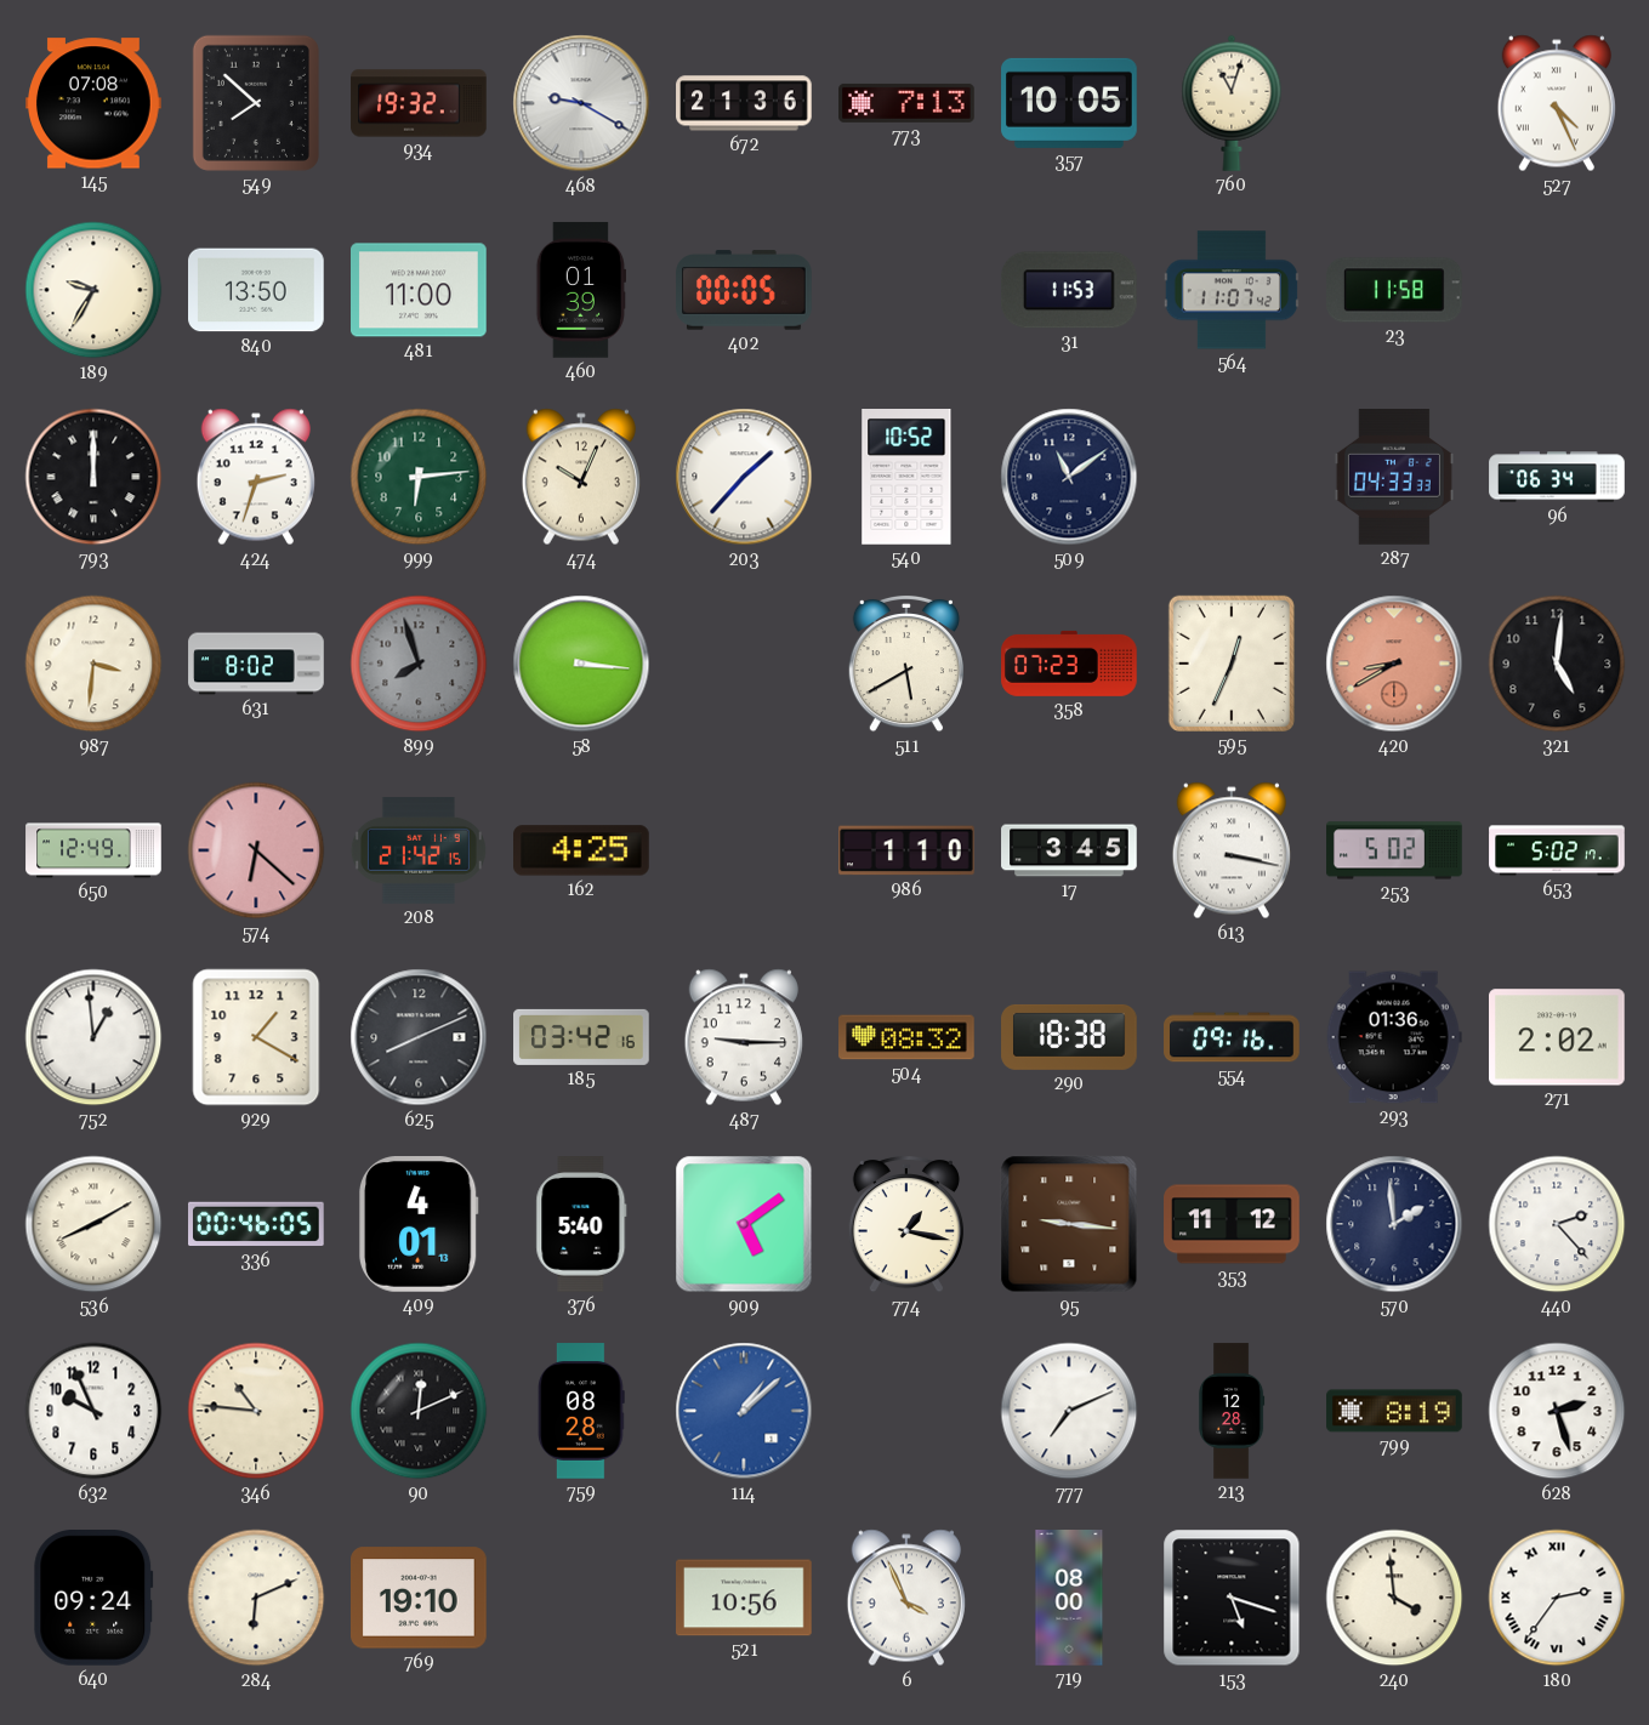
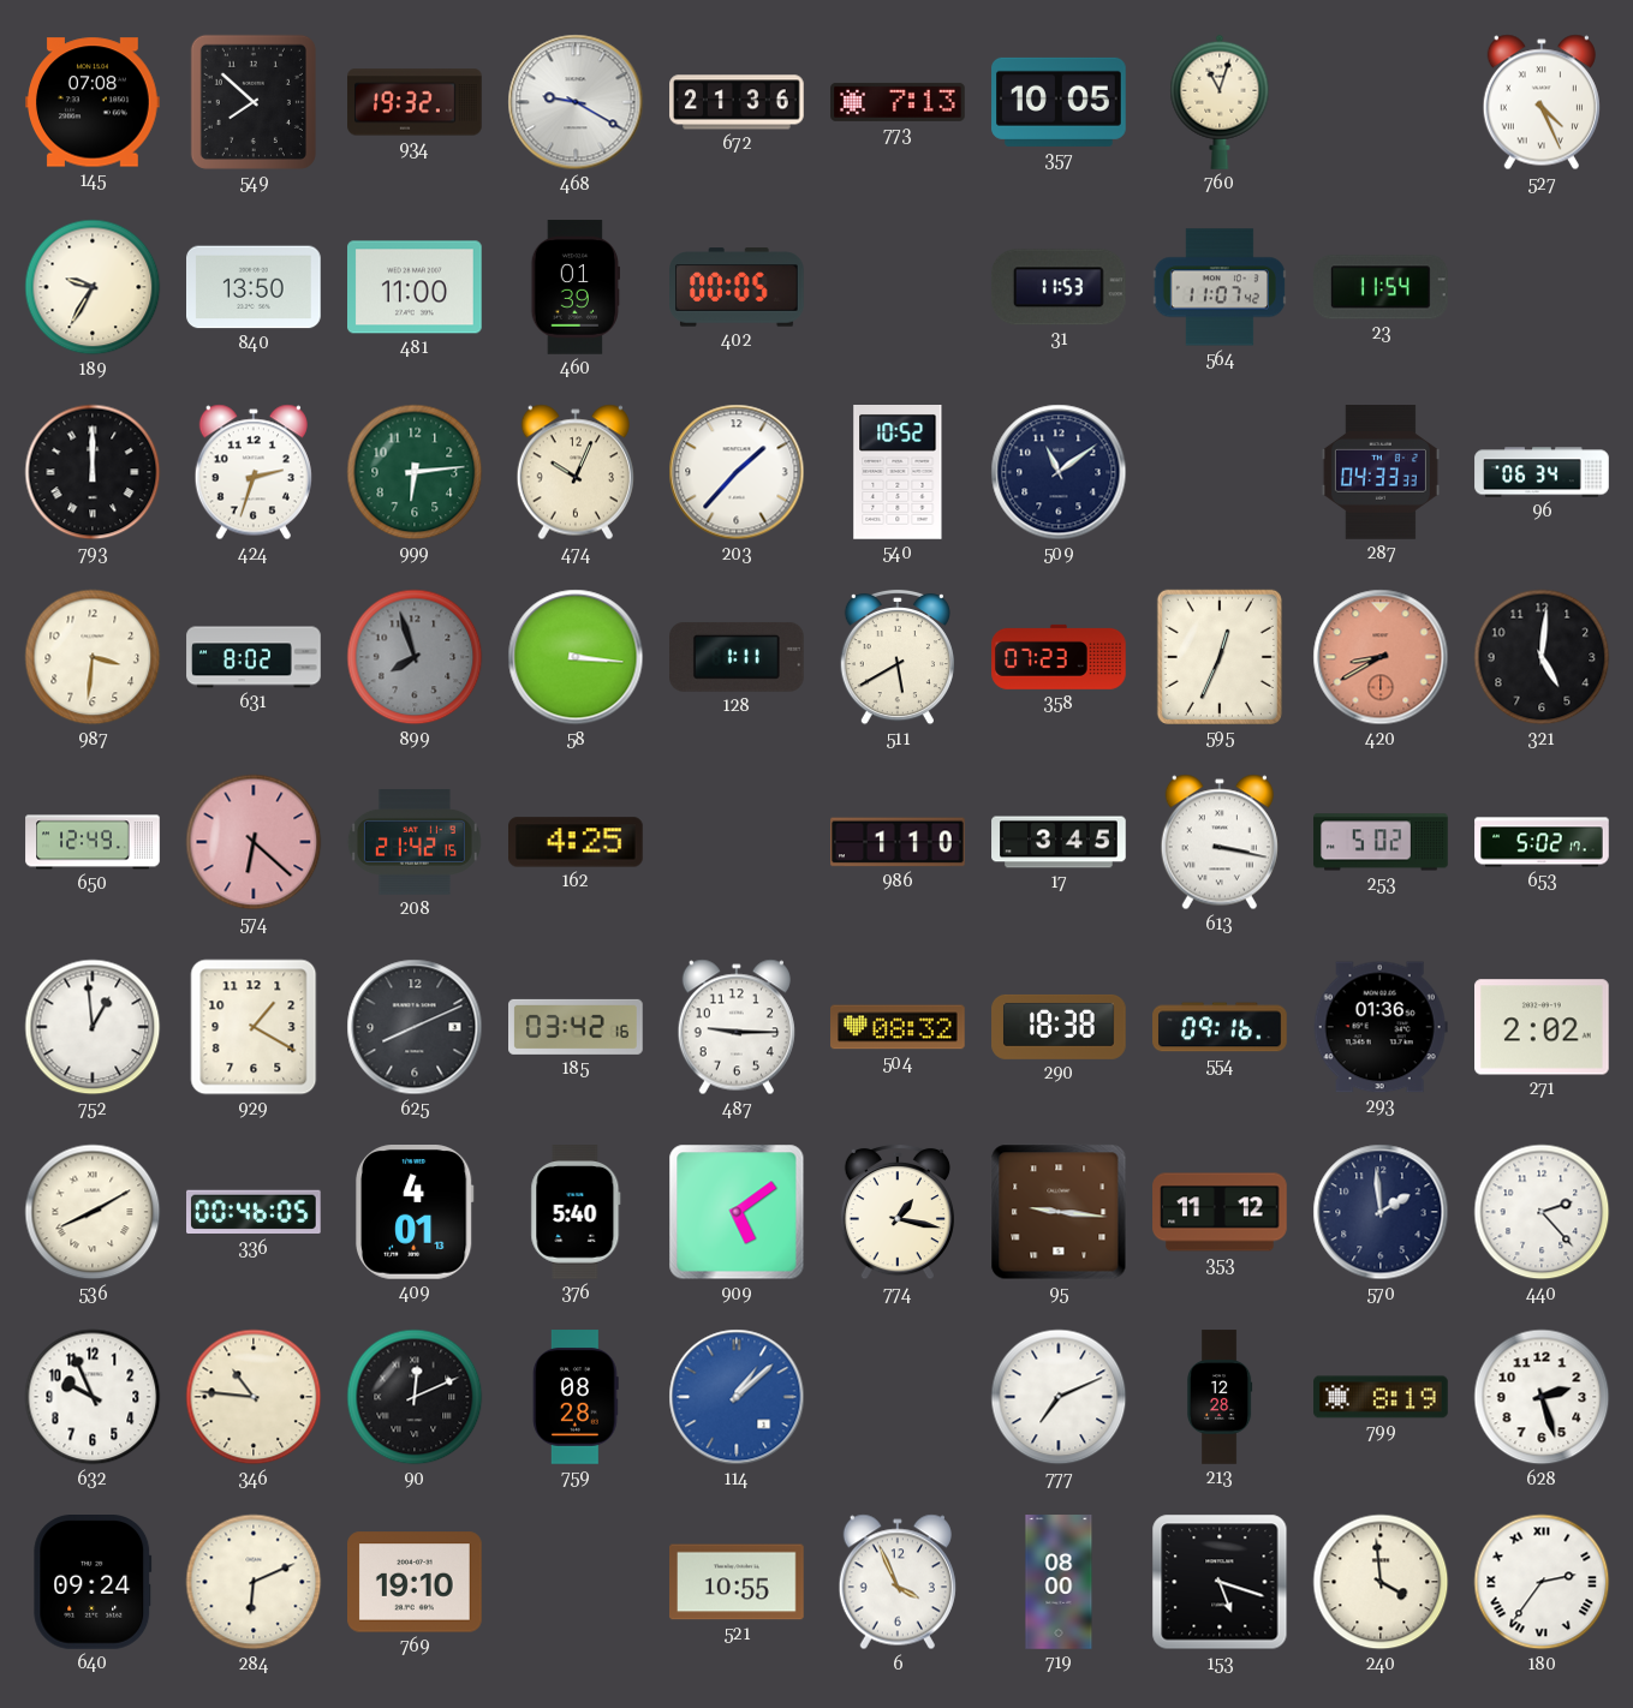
23: 11:58 -> 11:54
128: none -> 1:11
521: 10:56 -> 10:55
